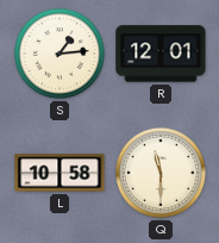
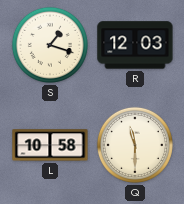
S: 1:14 -> 1:18
R: 12:01 -> 12:03
